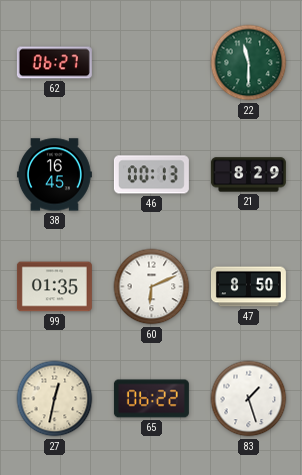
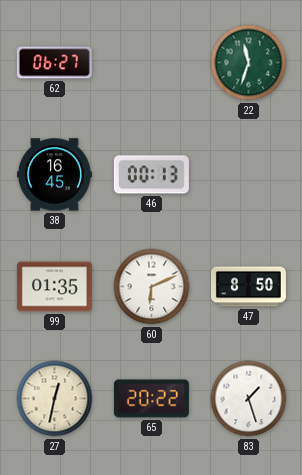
22: 11:30 -> 11:33
21: 8:29 -> none
65: 06:22 -> 20:22
